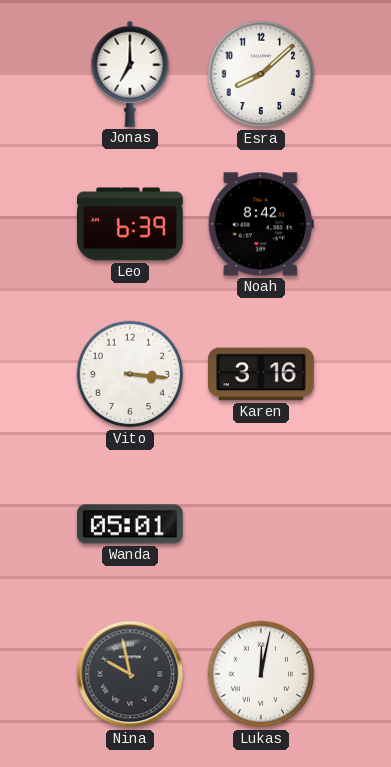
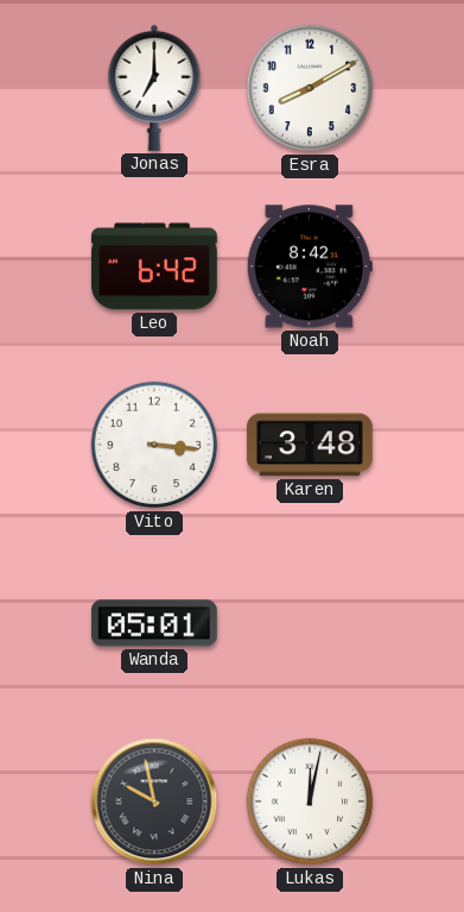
Esra: 8:08 -> 8:10
Leo: 6:39 -> 6:42
Karen: 3:16 -> 3:48
